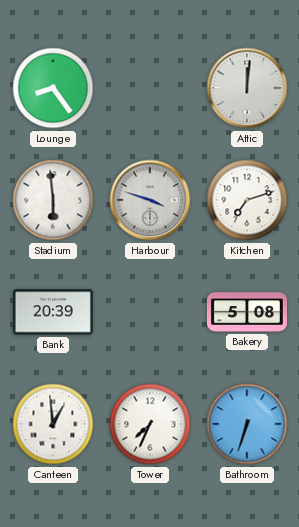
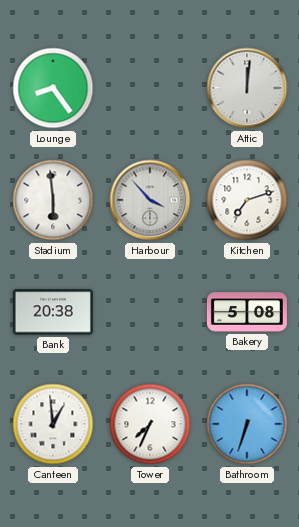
Harbour: 3:48 -> 3:53
Bank: 20:39 -> 20:38
